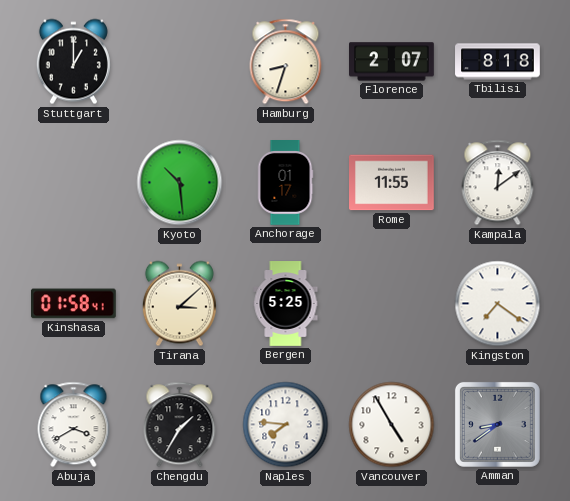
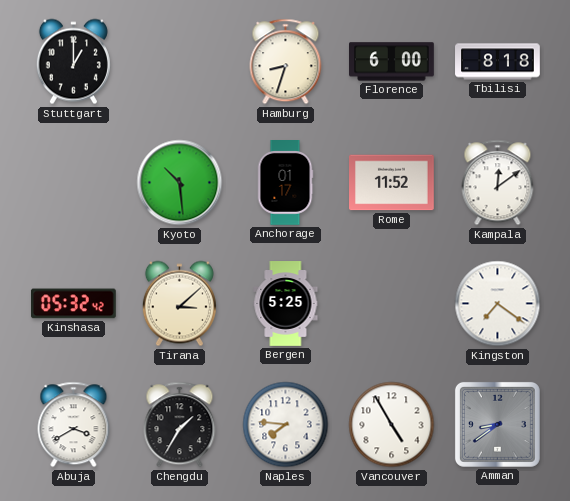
Florence: 2:07 -> 6:00
Rome: 11:55 -> 11:52
Kinshasa: 01:58 -> 05:32
